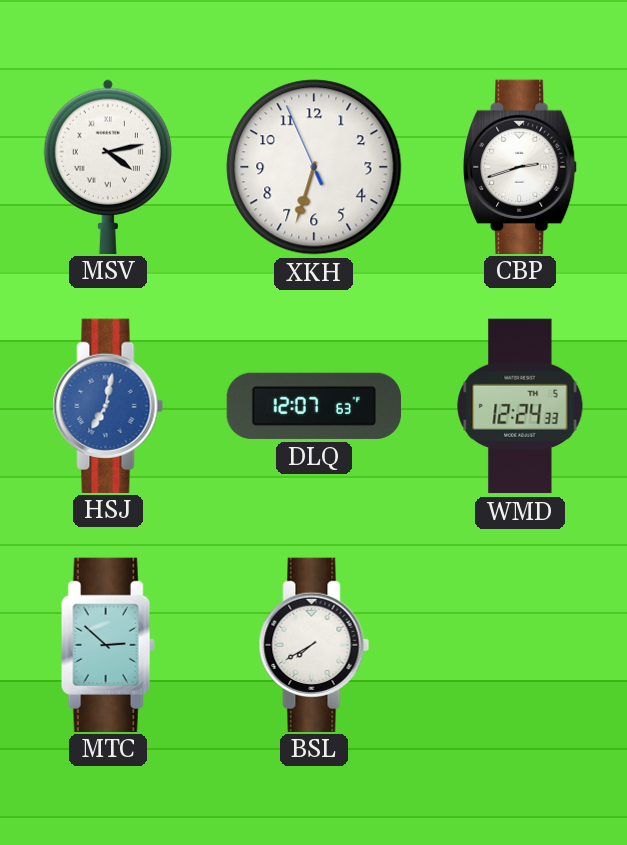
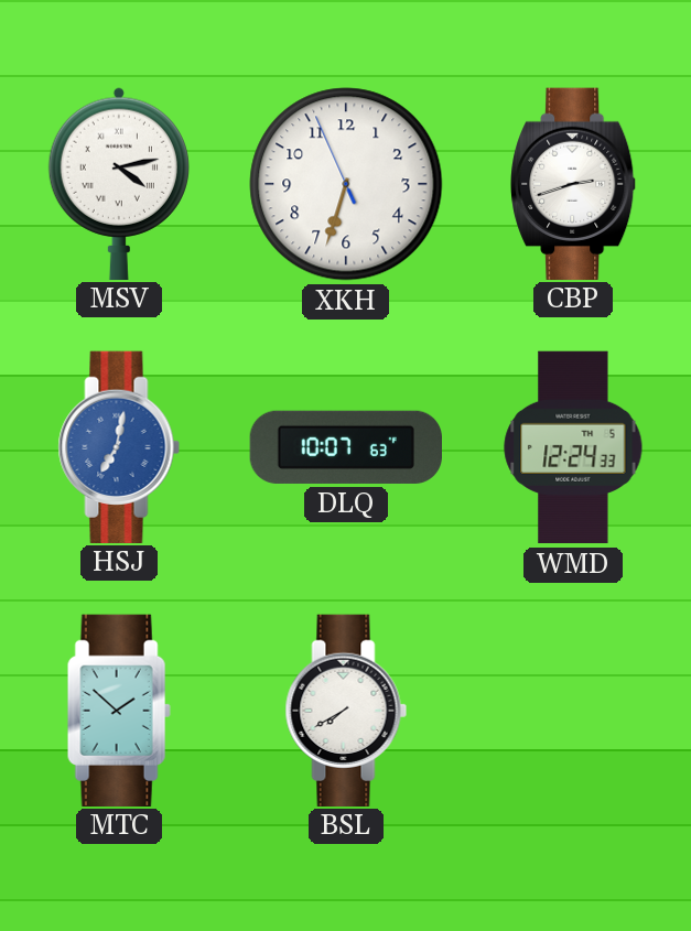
DLQ: 12:07 -> 10:07
MTC: 2:52 -> 1:52
